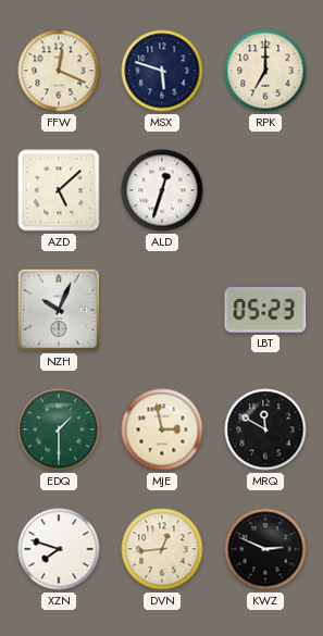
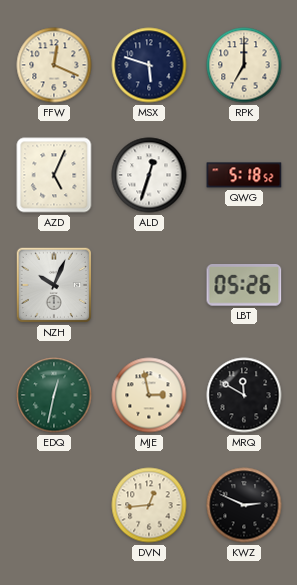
AZD: 5:08 -> 5:04
QWG: none -> 5:18
LBT: 05:23 -> 05:26
EDQ: 1:30 -> 12:32
XZN: 7:48 -> none
